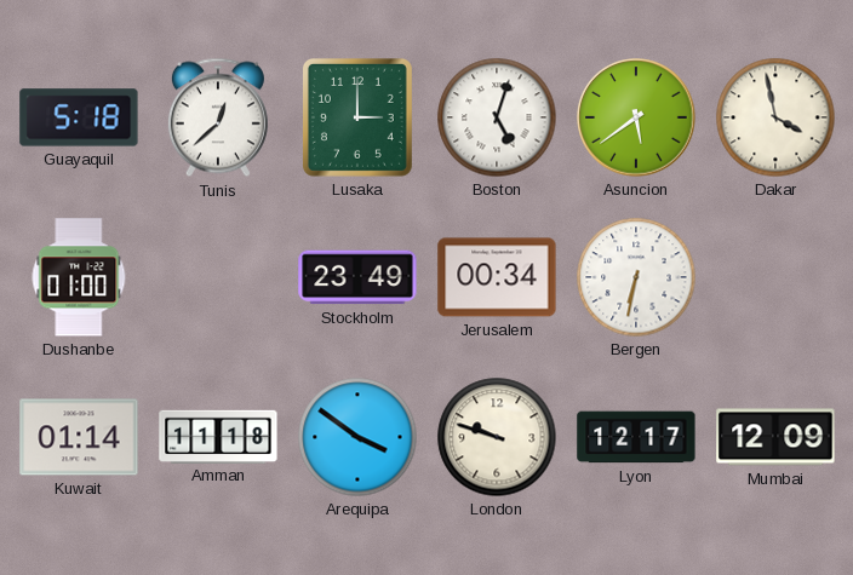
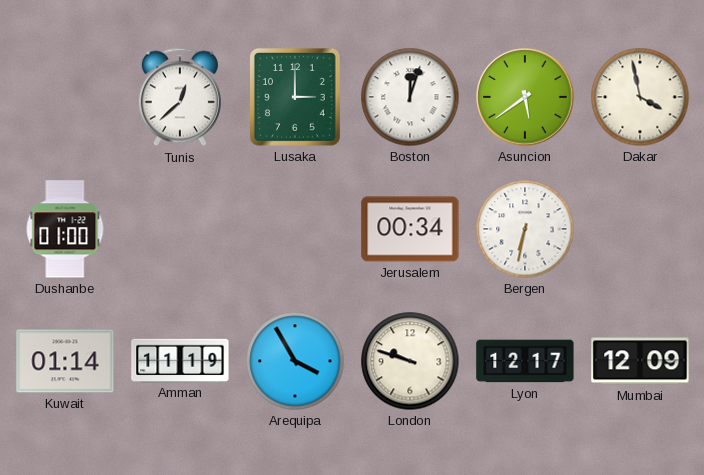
Guayaquil: 5:18 -> none
Boston: 5:03 -> 12:03
Stockholm: 23:49 -> none
Amman: 11:18 -> 11:19
Arequipa: 3:51 -> 3:55
